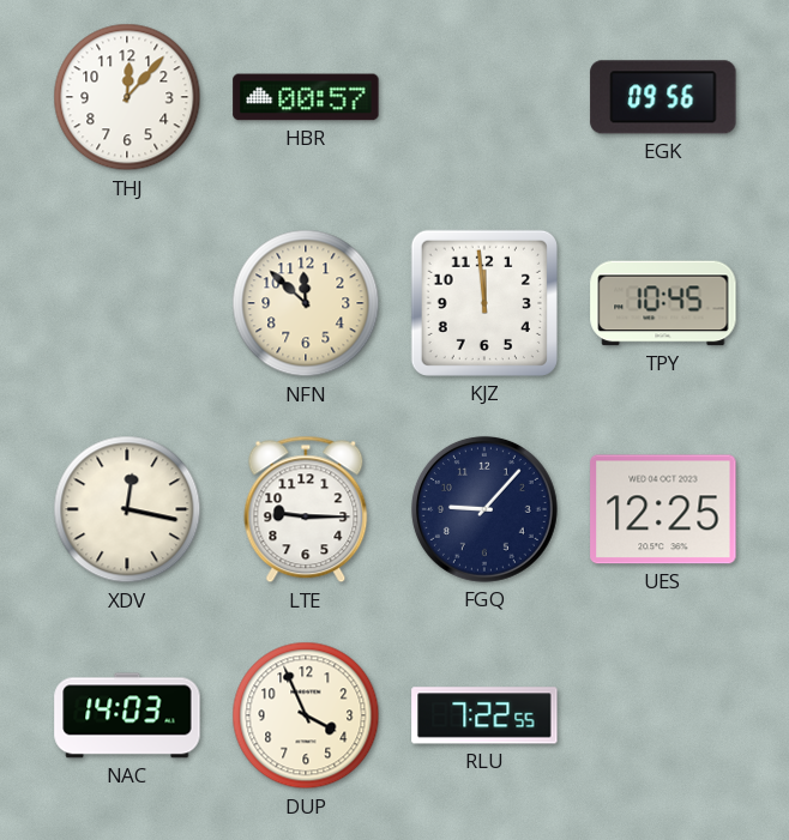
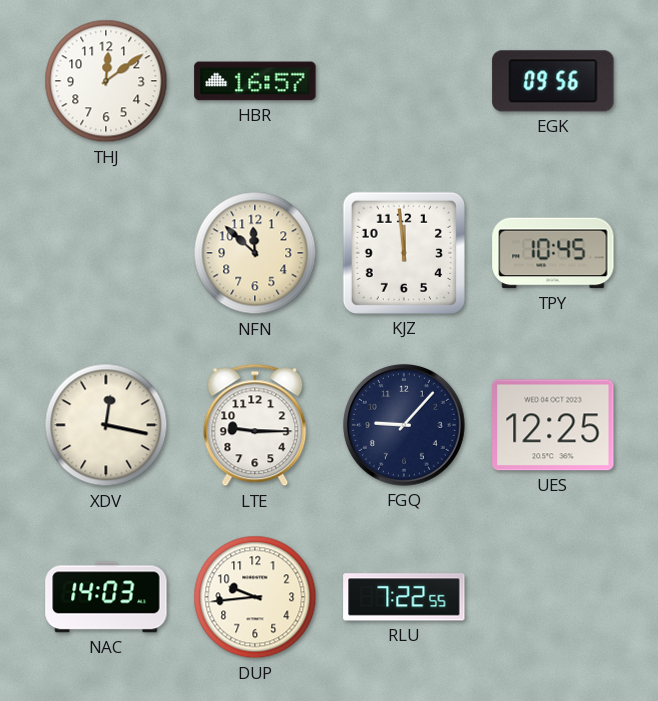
THJ: 12:07 -> 12:09
HBR: 00:57 -> 16:57
DUP: 3:56 -> 9:44
